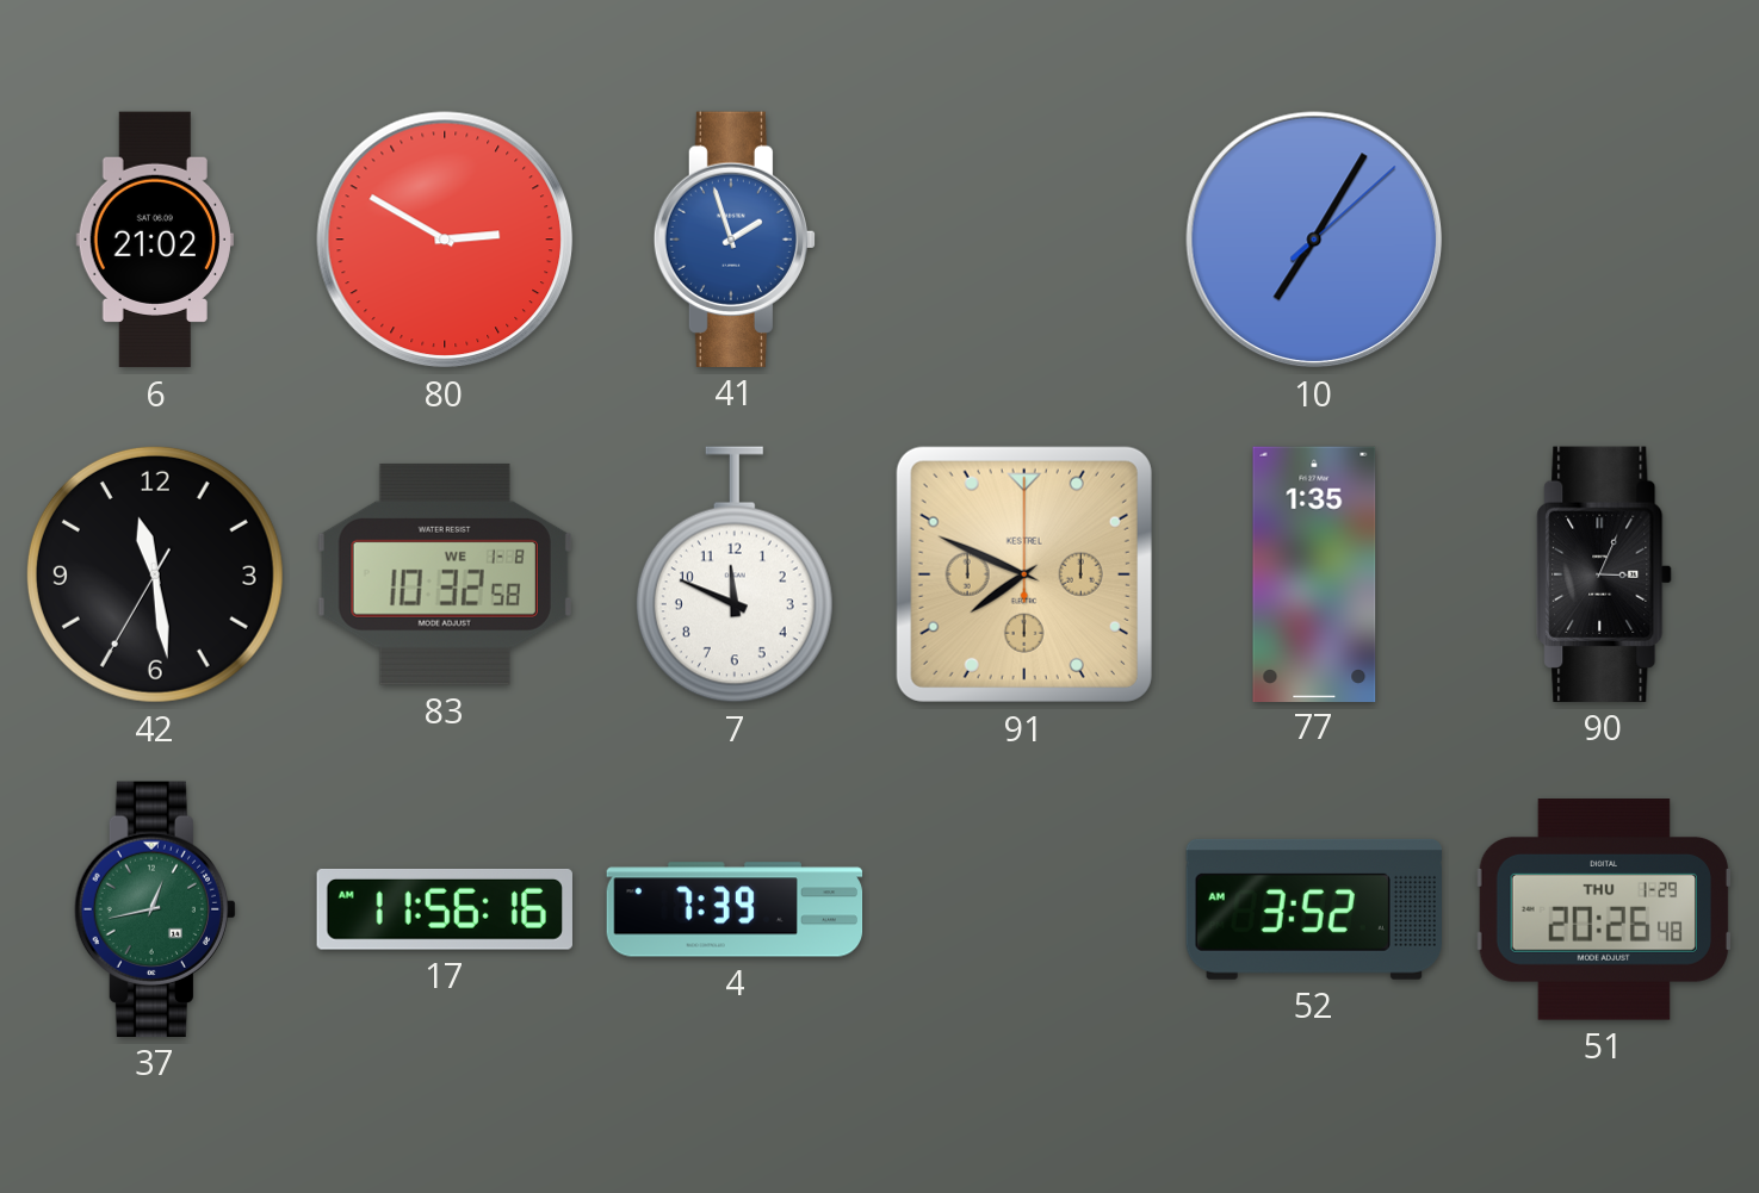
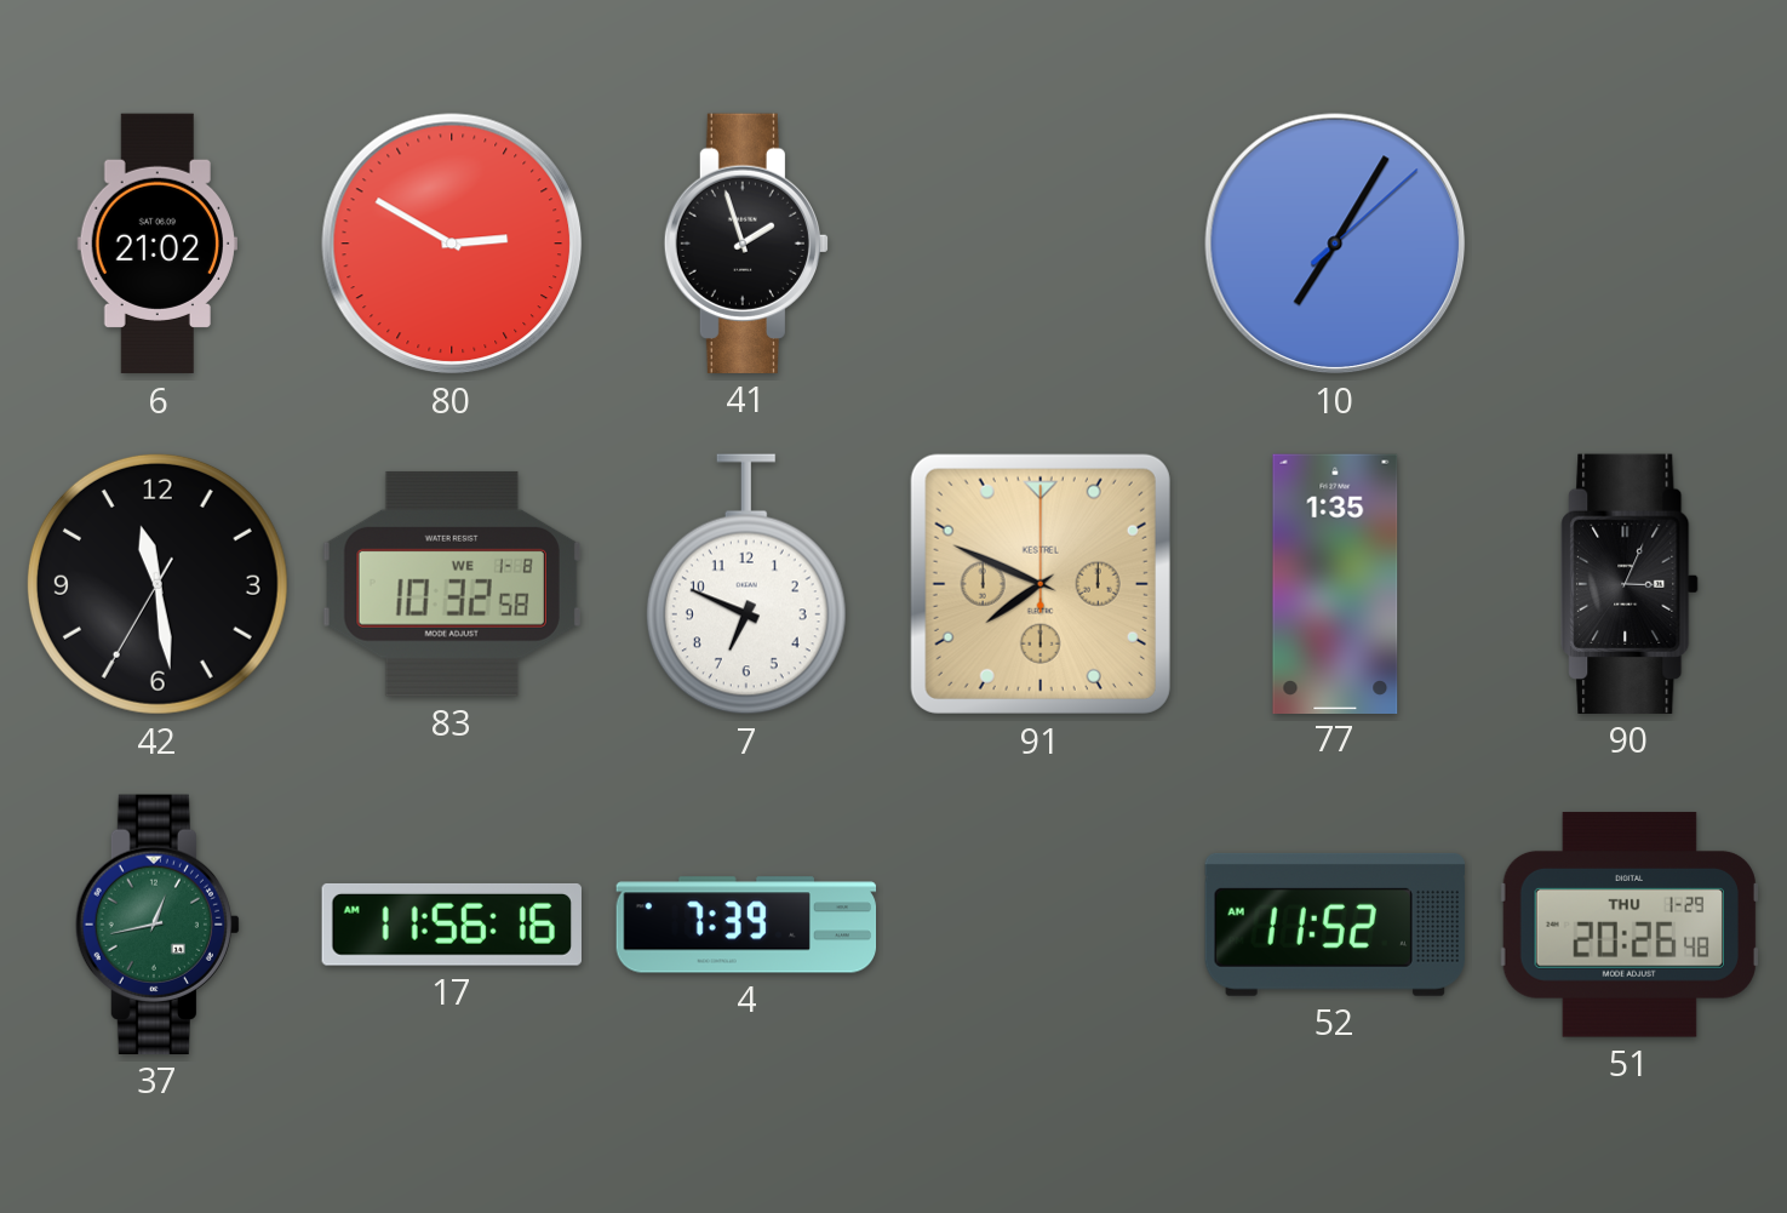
41 dial: blue -> black
7: 11:49 -> 6:49
52: 3:52 -> 11:52
